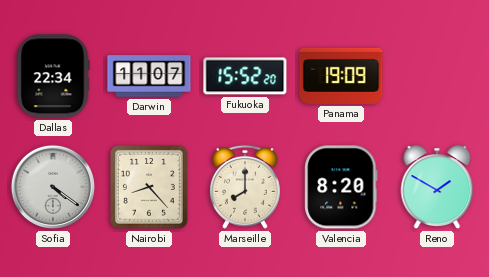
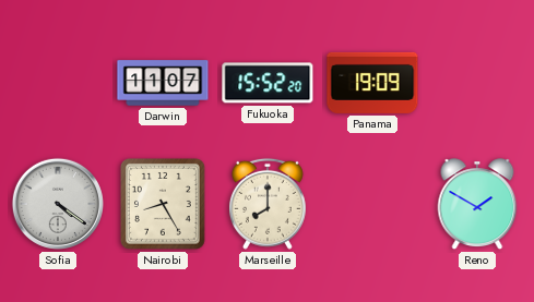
Dallas: 22:34 -> none
Nairobi: 8:23 -> 8:25
Valencia: 8:20 -> none
